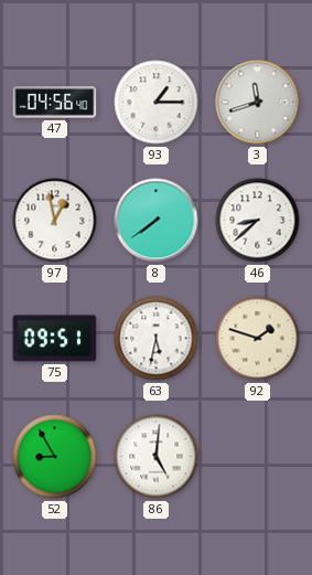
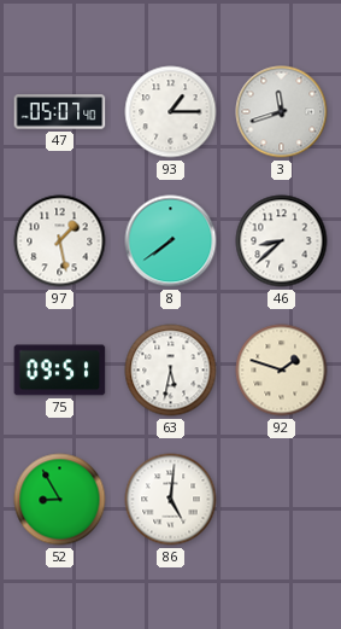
47: 04:56 -> 05:07
97: 12:58 -> 1:28
